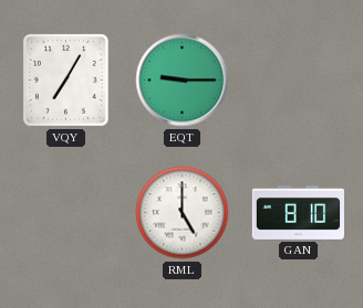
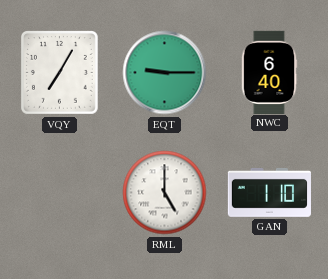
NWC: none -> 6:40
GAN: 8:10 -> 1:10
